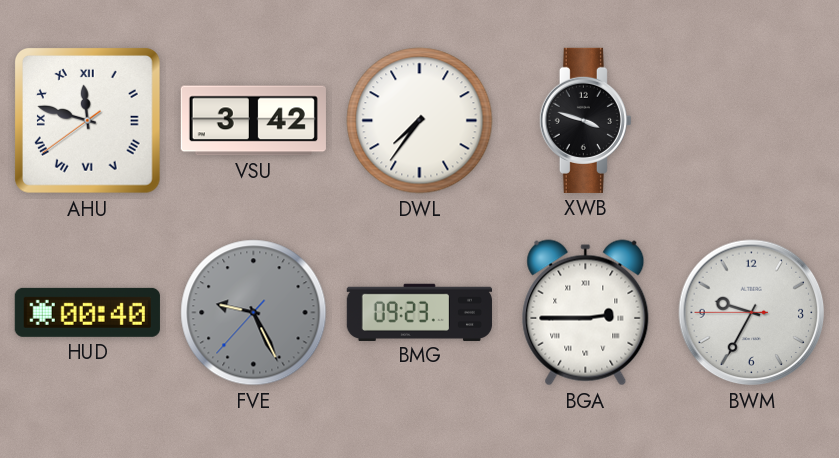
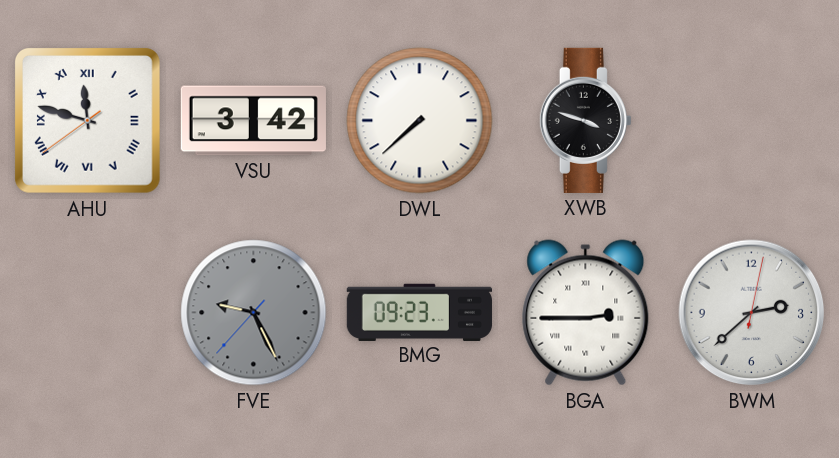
DWL: 7:36 -> 7:38
HUD: 00:40 -> none
BWM: 9:34 -> 2:38
